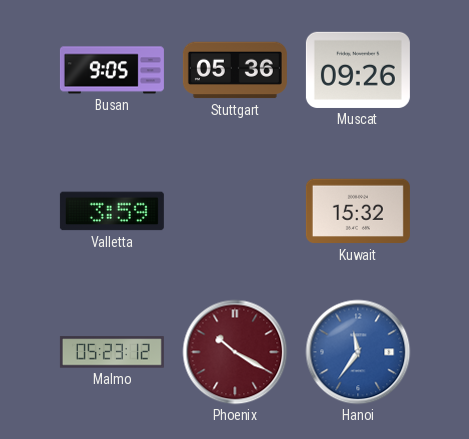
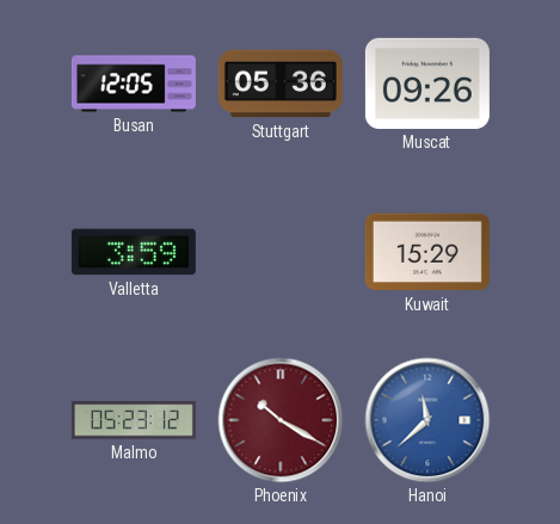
Busan: 9:05 -> 12:05
Kuwait: 15:32 -> 15:29
Hanoi: 11:36 -> 11:38
